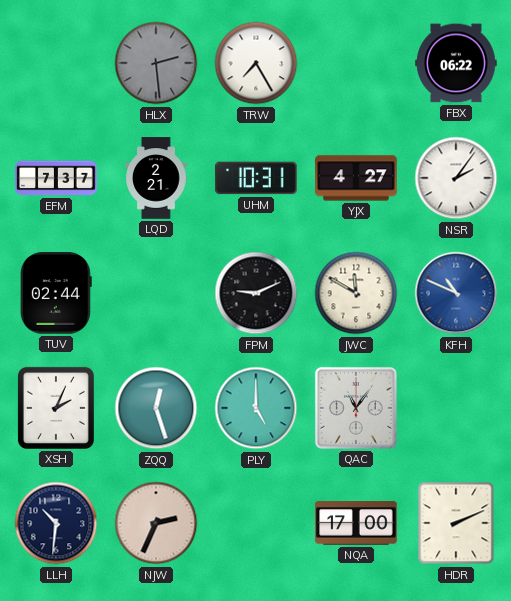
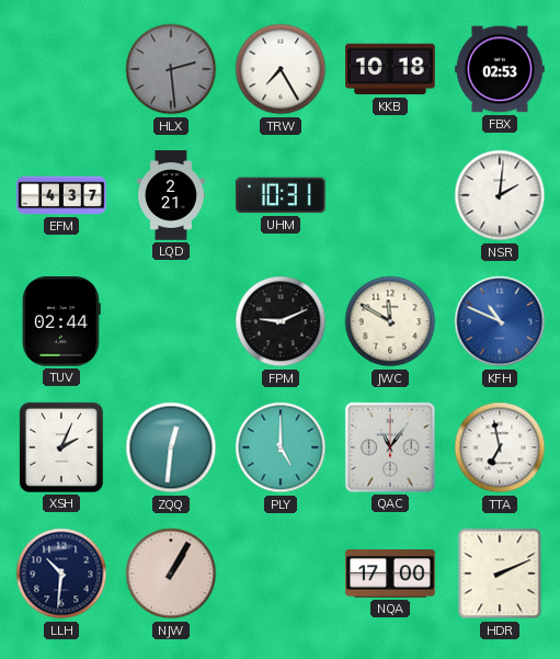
KKB: none -> 10:18
FBX: 06:22 -> 02:53
EFM: 7:37 -> 4:37
YJX: 4:27 -> none
NSR: 2:06 -> 2:01
ZQQ: 12:27 -> 12:31
TTA: none -> 6:58
NJW: 2:34 -> 1:05
